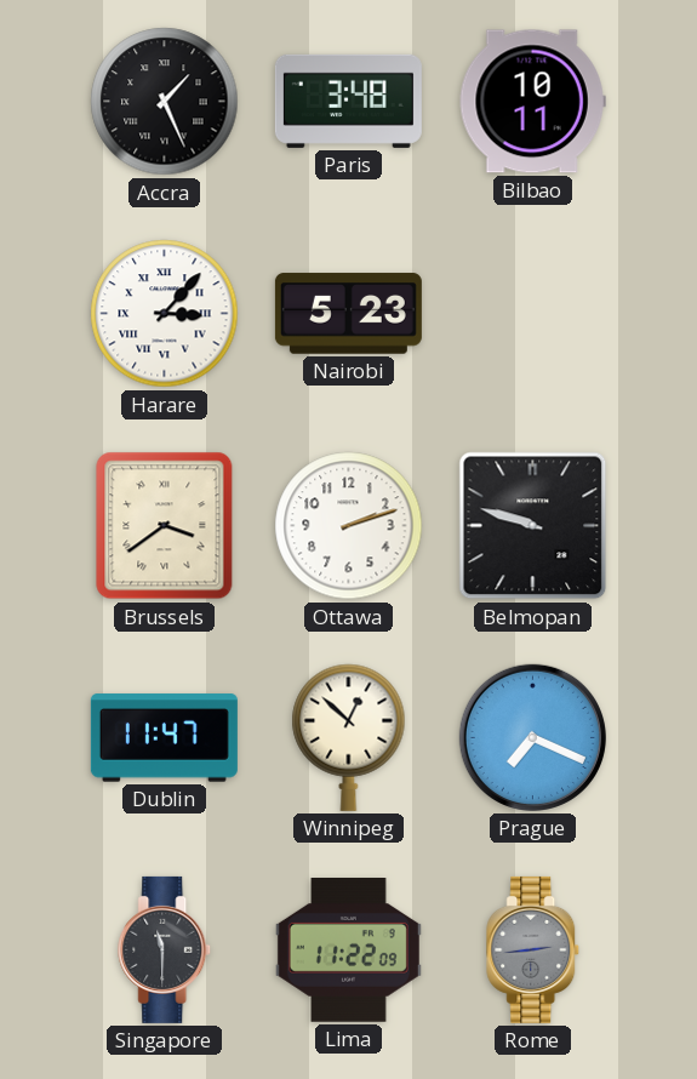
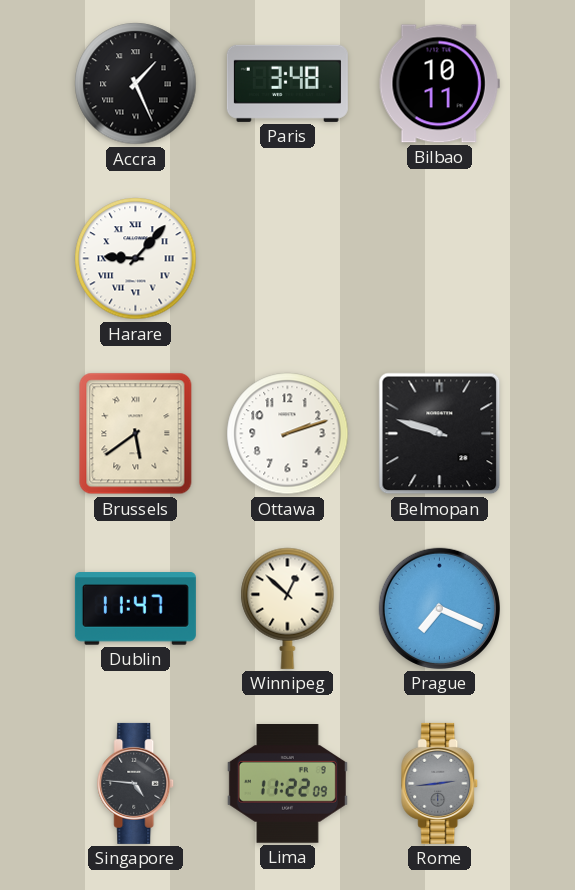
Harare: 3:07 -> 9:07
Nairobi: 5:23 -> none
Brussels: 3:39 -> 5:39
Singapore: 11:30 -> 4:46
